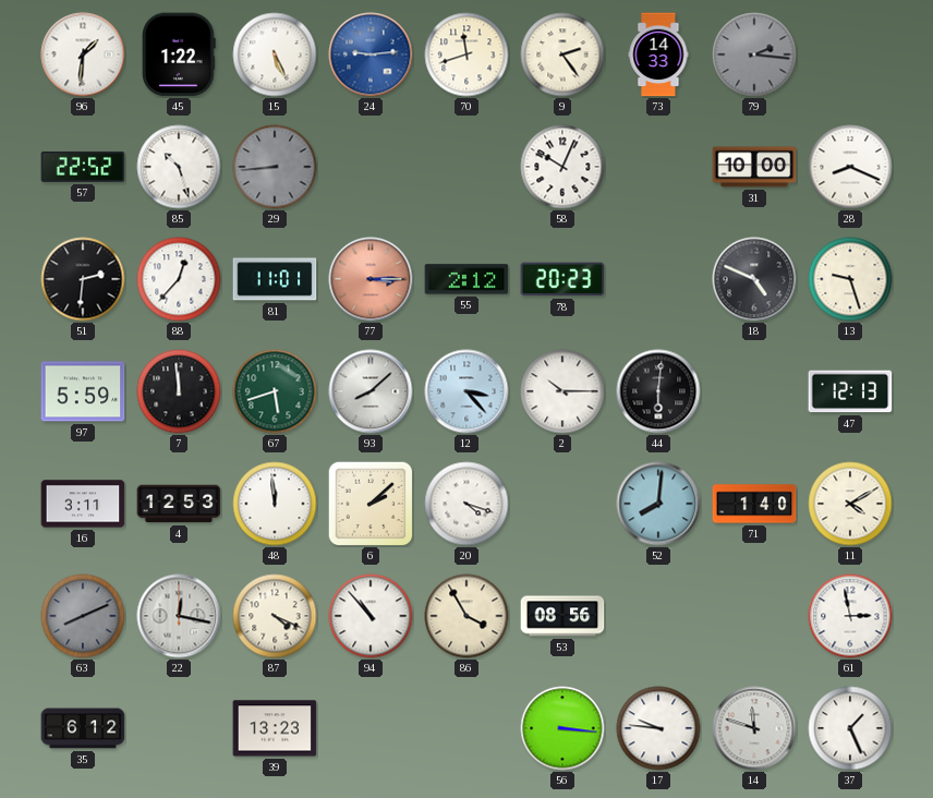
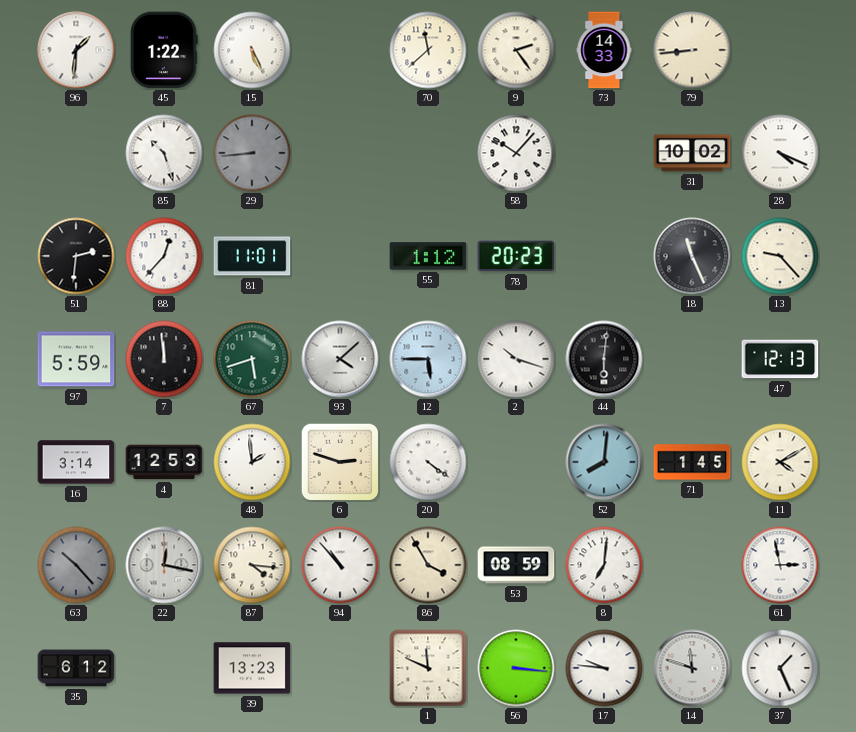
24: 9:14 -> none
70: 11:42 -> 11:38
79: 2:16 -> 8:44
79 dial: grey -> cream
57: 22:52 -> none
58: 10:04 -> 10:07
31: 10:00 -> 10:02
28: 8:19 -> 4:19
77: 3:15 -> none
55: 2:12 -> 1:12
18: 4:49 -> 11:26
13: 9:27 -> 9:23
93: 8:08 -> 4:08
12: 3:23 -> 5:45
2: 10:15 -> 10:18
16: 3:11 -> 3:14
48: 11:59 -> 1:59
6: 2:08 -> 2:48
20: 4:18 -> 4:21
71: 1:40 -> 1:45
63: 8:11 -> 10:23
87: 4:19 -> 4:16
53: 08:56 -> 08:59
8: none -> 7:01
1: none -> 11:49
